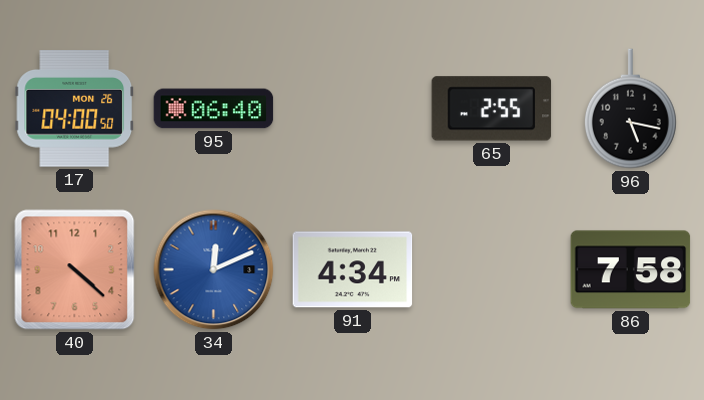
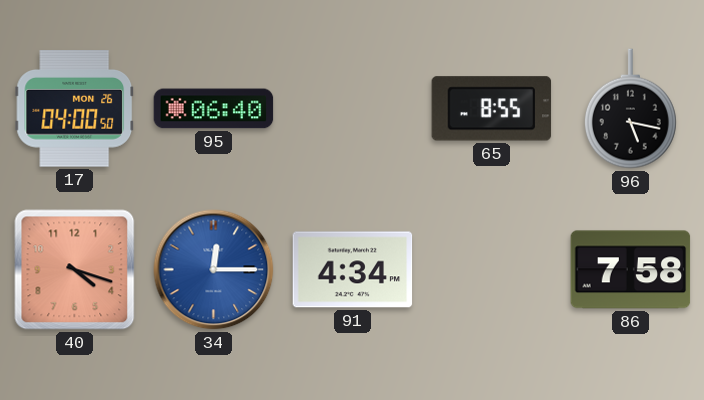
65: 2:55 -> 8:55
40: 4:22 -> 4:18
34: 12:11 -> 12:15
